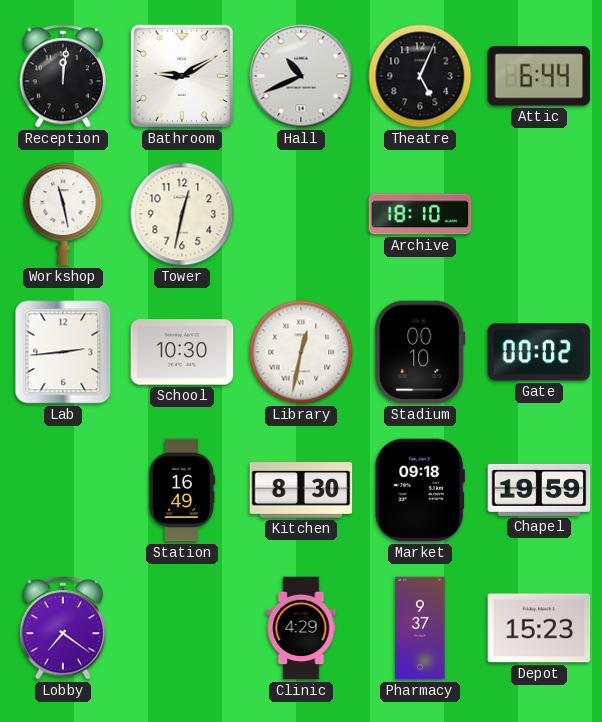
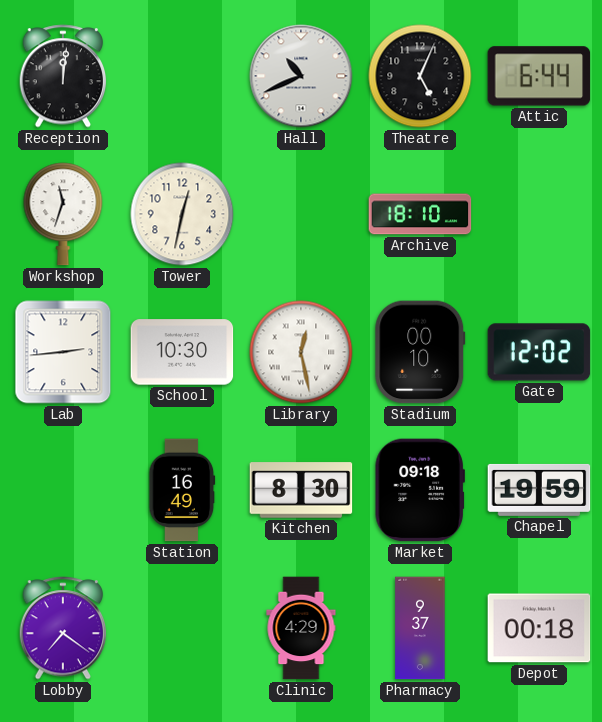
Bathroom: 9:10 -> none
Workshop: 11:28 -> 11:33
Library: 12:32 -> 12:28
Gate: 00:02 -> 12:02
Depot: 15:23 -> 00:18
